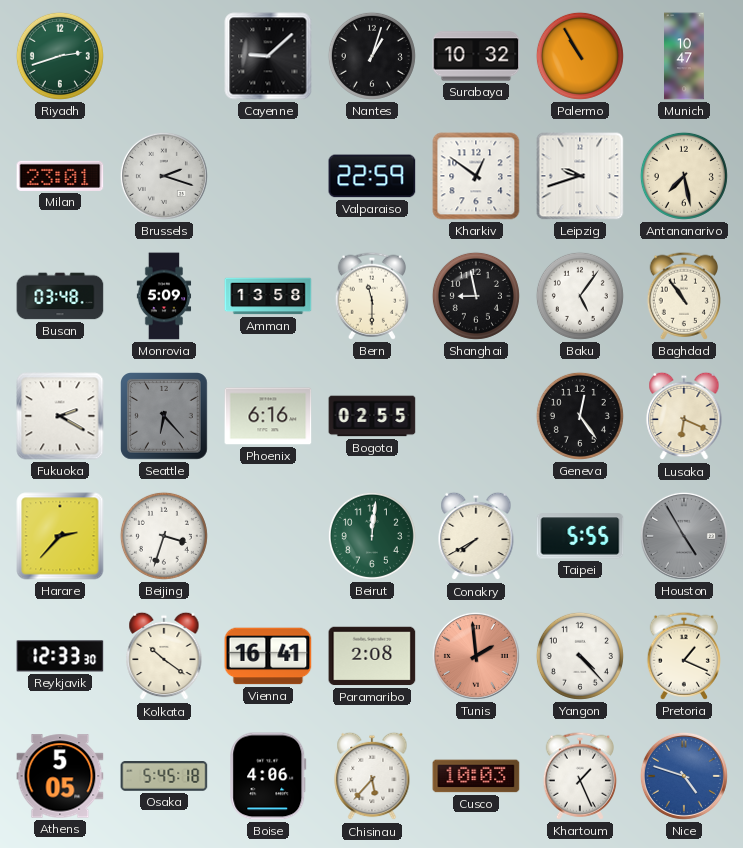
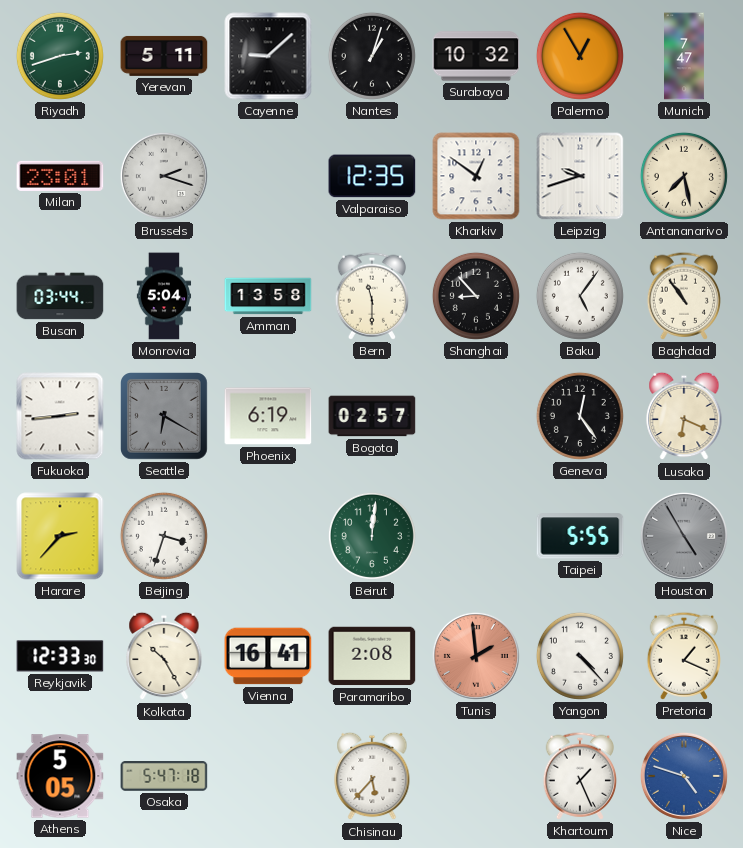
Yerevan: none -> 5:11
Palermo: 10:55 -> 12:55
Munich: 10:47 -> 7:47
Valparaiso: 22:59 -> 12:35
Busan: 03:48 -> 03:44
Monrovia: 5:09 -> 5:04
Shanghai: 8:58 -> 8:53
Fukuoka: 2:20 -> 2:44
Seattle: 6:23 -> 6:20
Phoenix: 6:16 -> 6:19
Bogota: 02:55 -> 02:57
Conakry: 7:40 -> none
Kolkata: 10:21 -> 10:25
Osaka: 5:45 -> 5:47
Boise: 4:06 -> none
Cusco: 10:03 -> none
